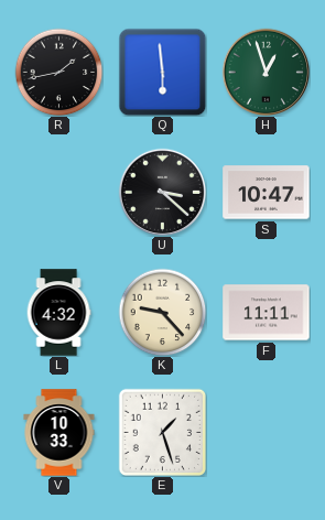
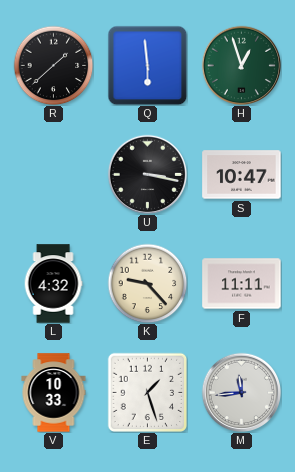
R: 1:43 -> 1:38
U: 3:22 -> 3:17
M: none -> 11:44
